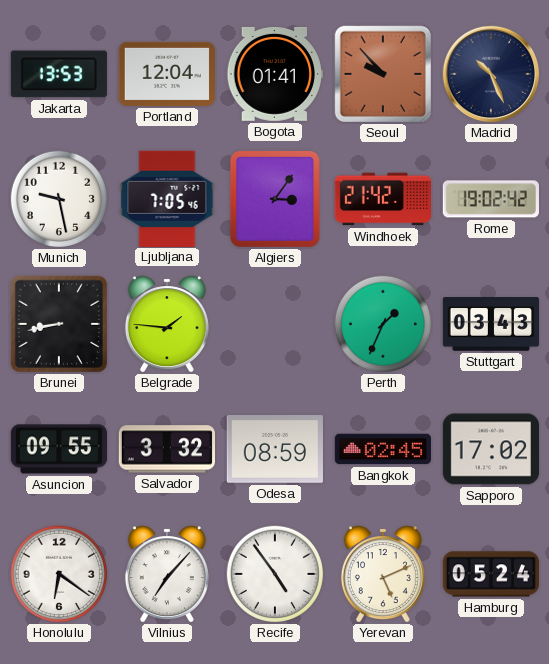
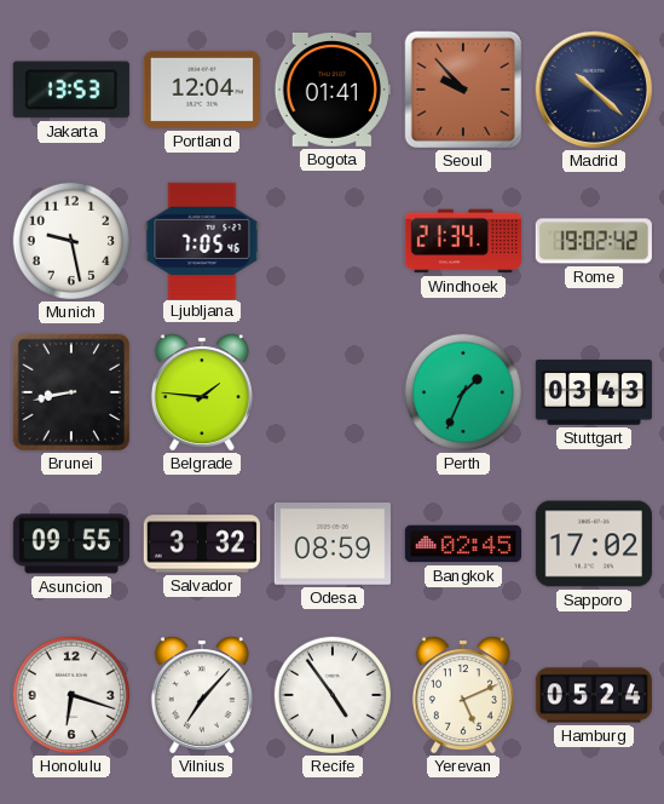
Madrid: 10:26 -> 10:22
Algiers: 3:06 -> none
Windhoek: 21:42 -> 21:34
Honolulu: 6:21 -> 6:18
